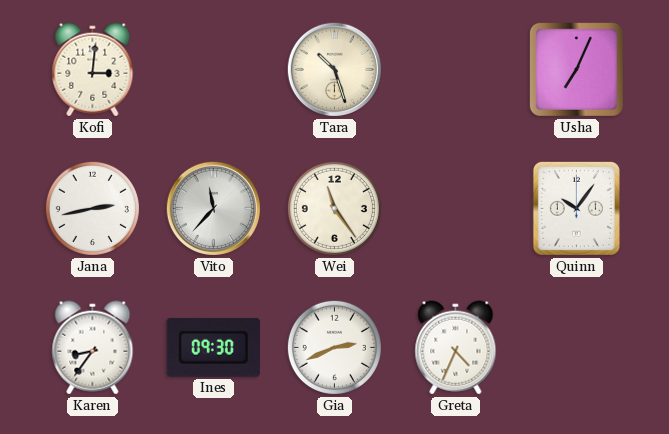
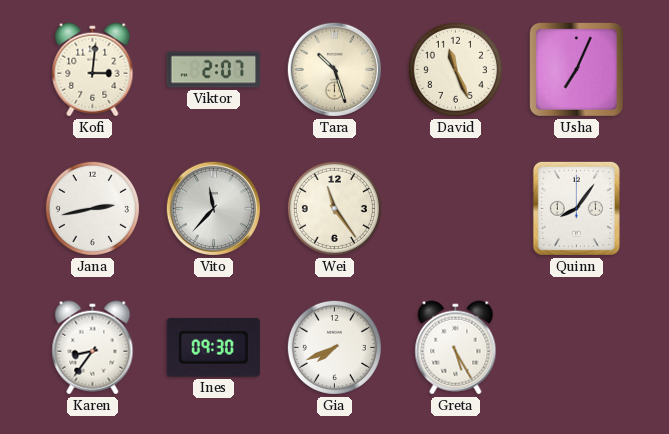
Viktor: none -> 2:07
David: none -> 11:26
Quinn: 10:06 -> 8:06
Gia: 2:41 -> 7:41
Greta: 4:34 -> 5:25
